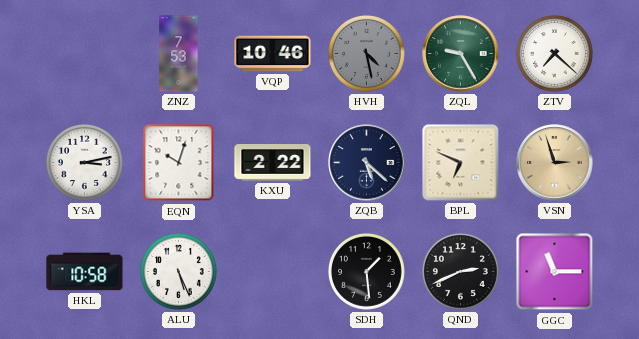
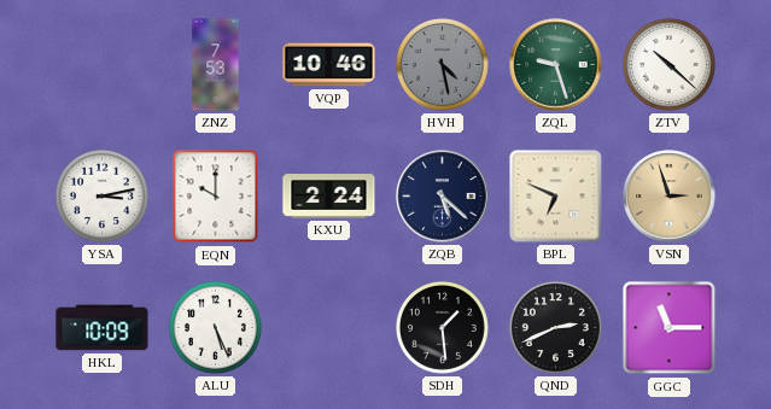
ZQL: 9:25 -> 9:27
ZTV: 7:22 -> 10:22
EQN: 10:03 -> 10:00
KXU: 2:22 -> 2:24
HKL: 10:58 -> 10:09
